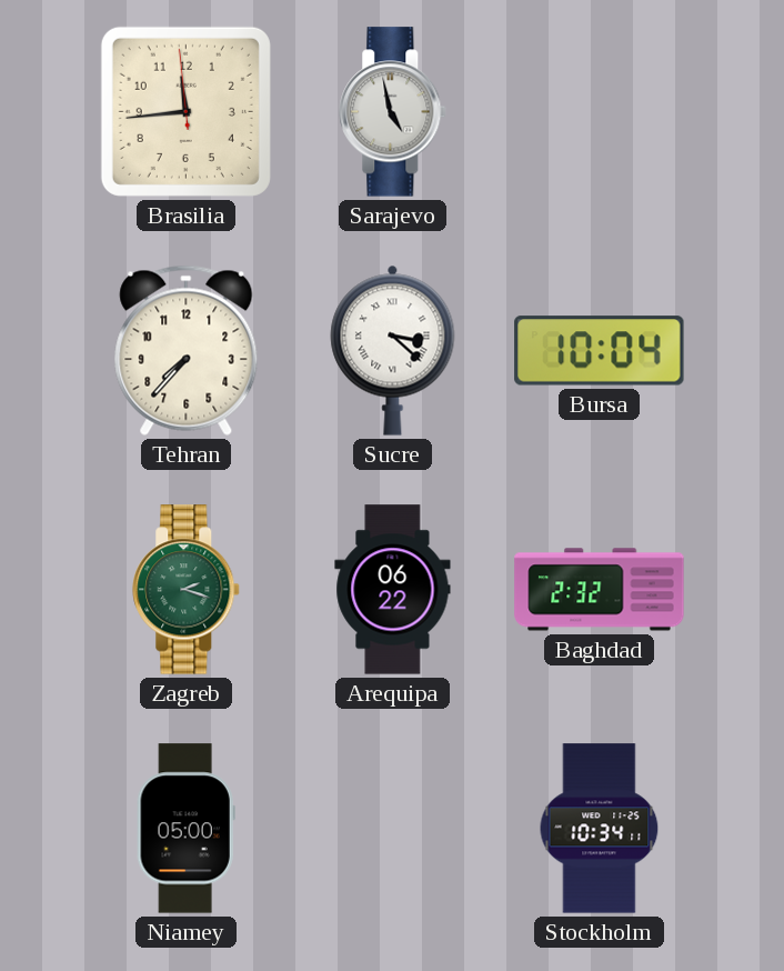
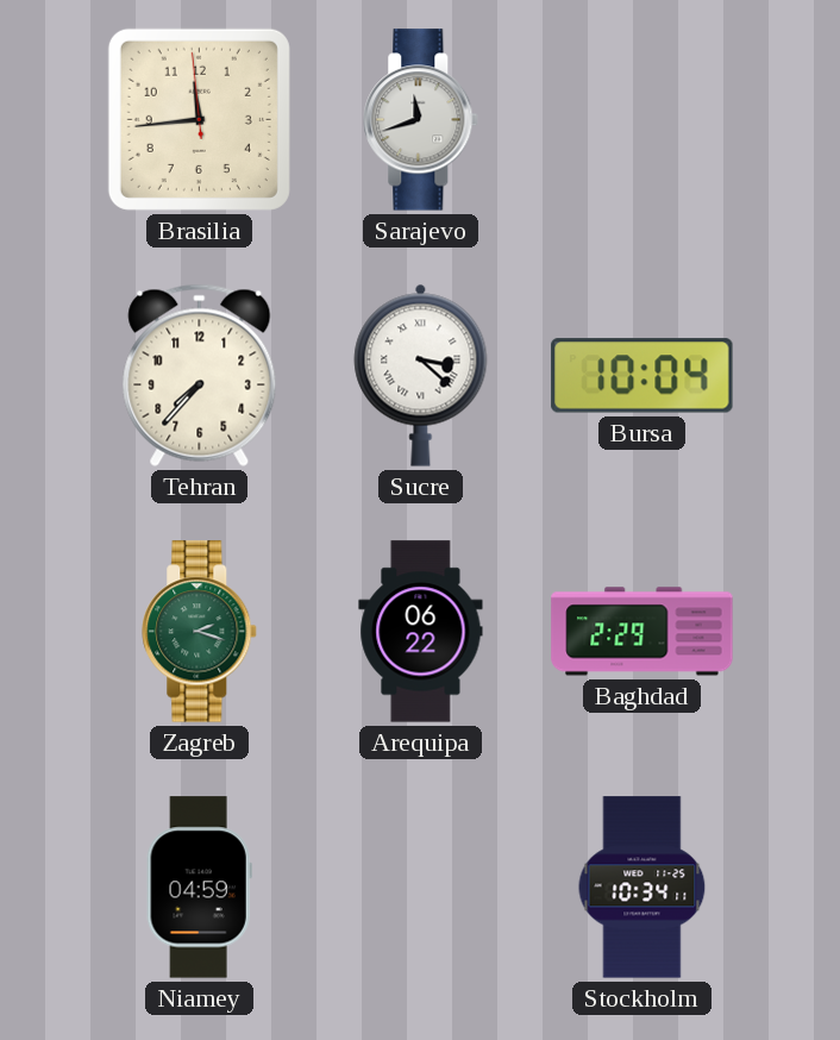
Sarajevo: 4:58 -> 11:42
Baghdad: 2:32 -> 2:29
Niamey: 05:00 -> 04:59
